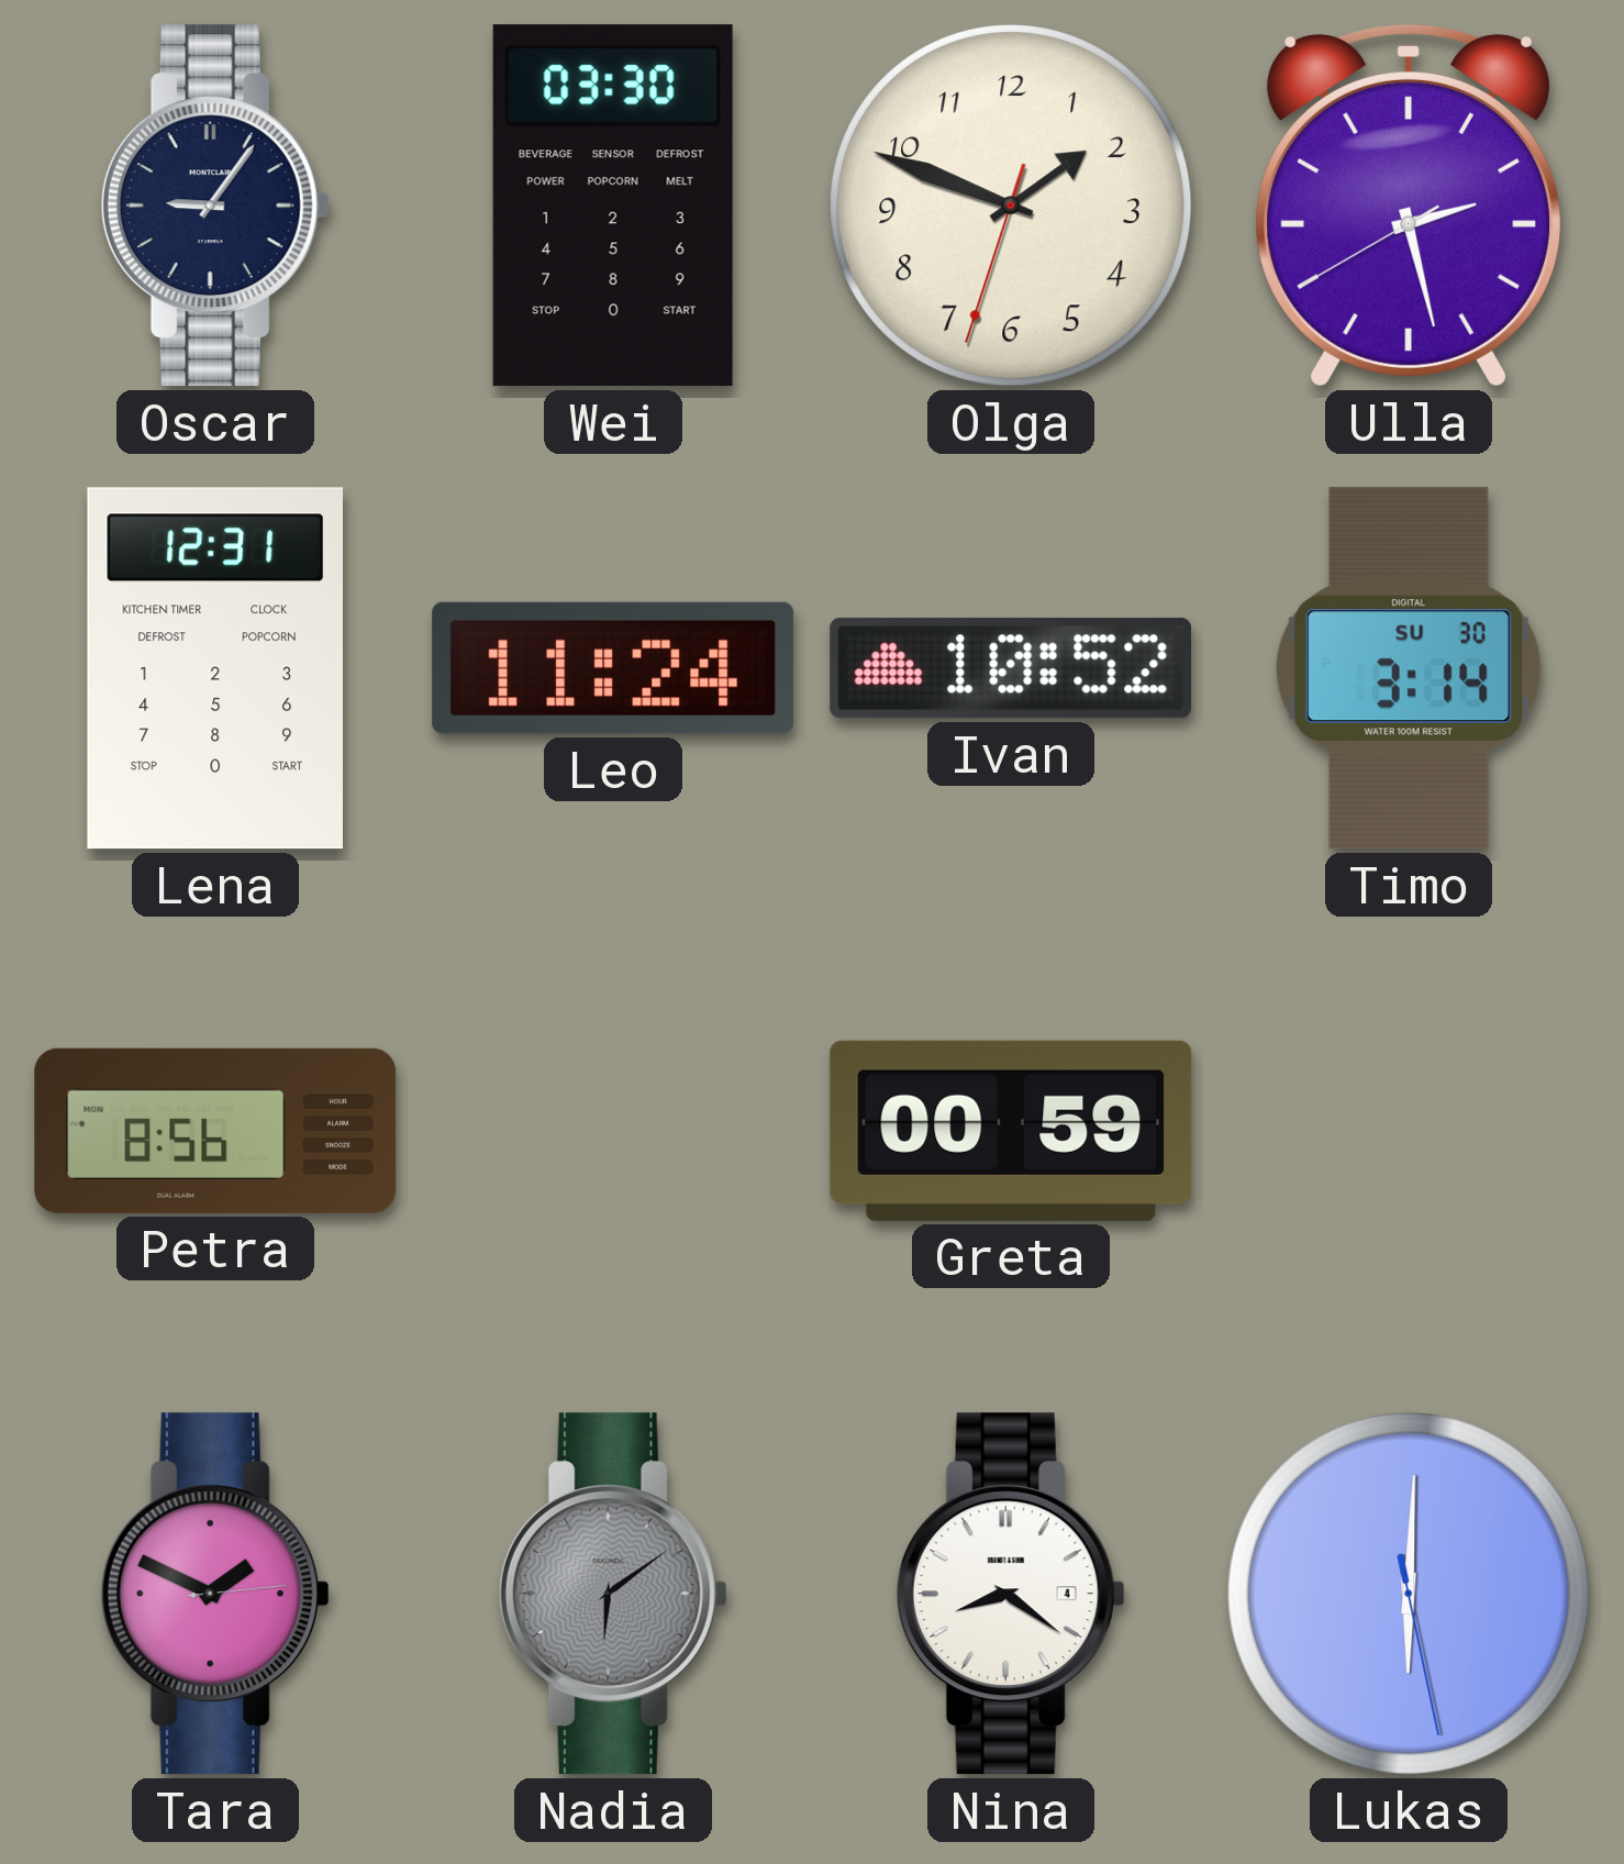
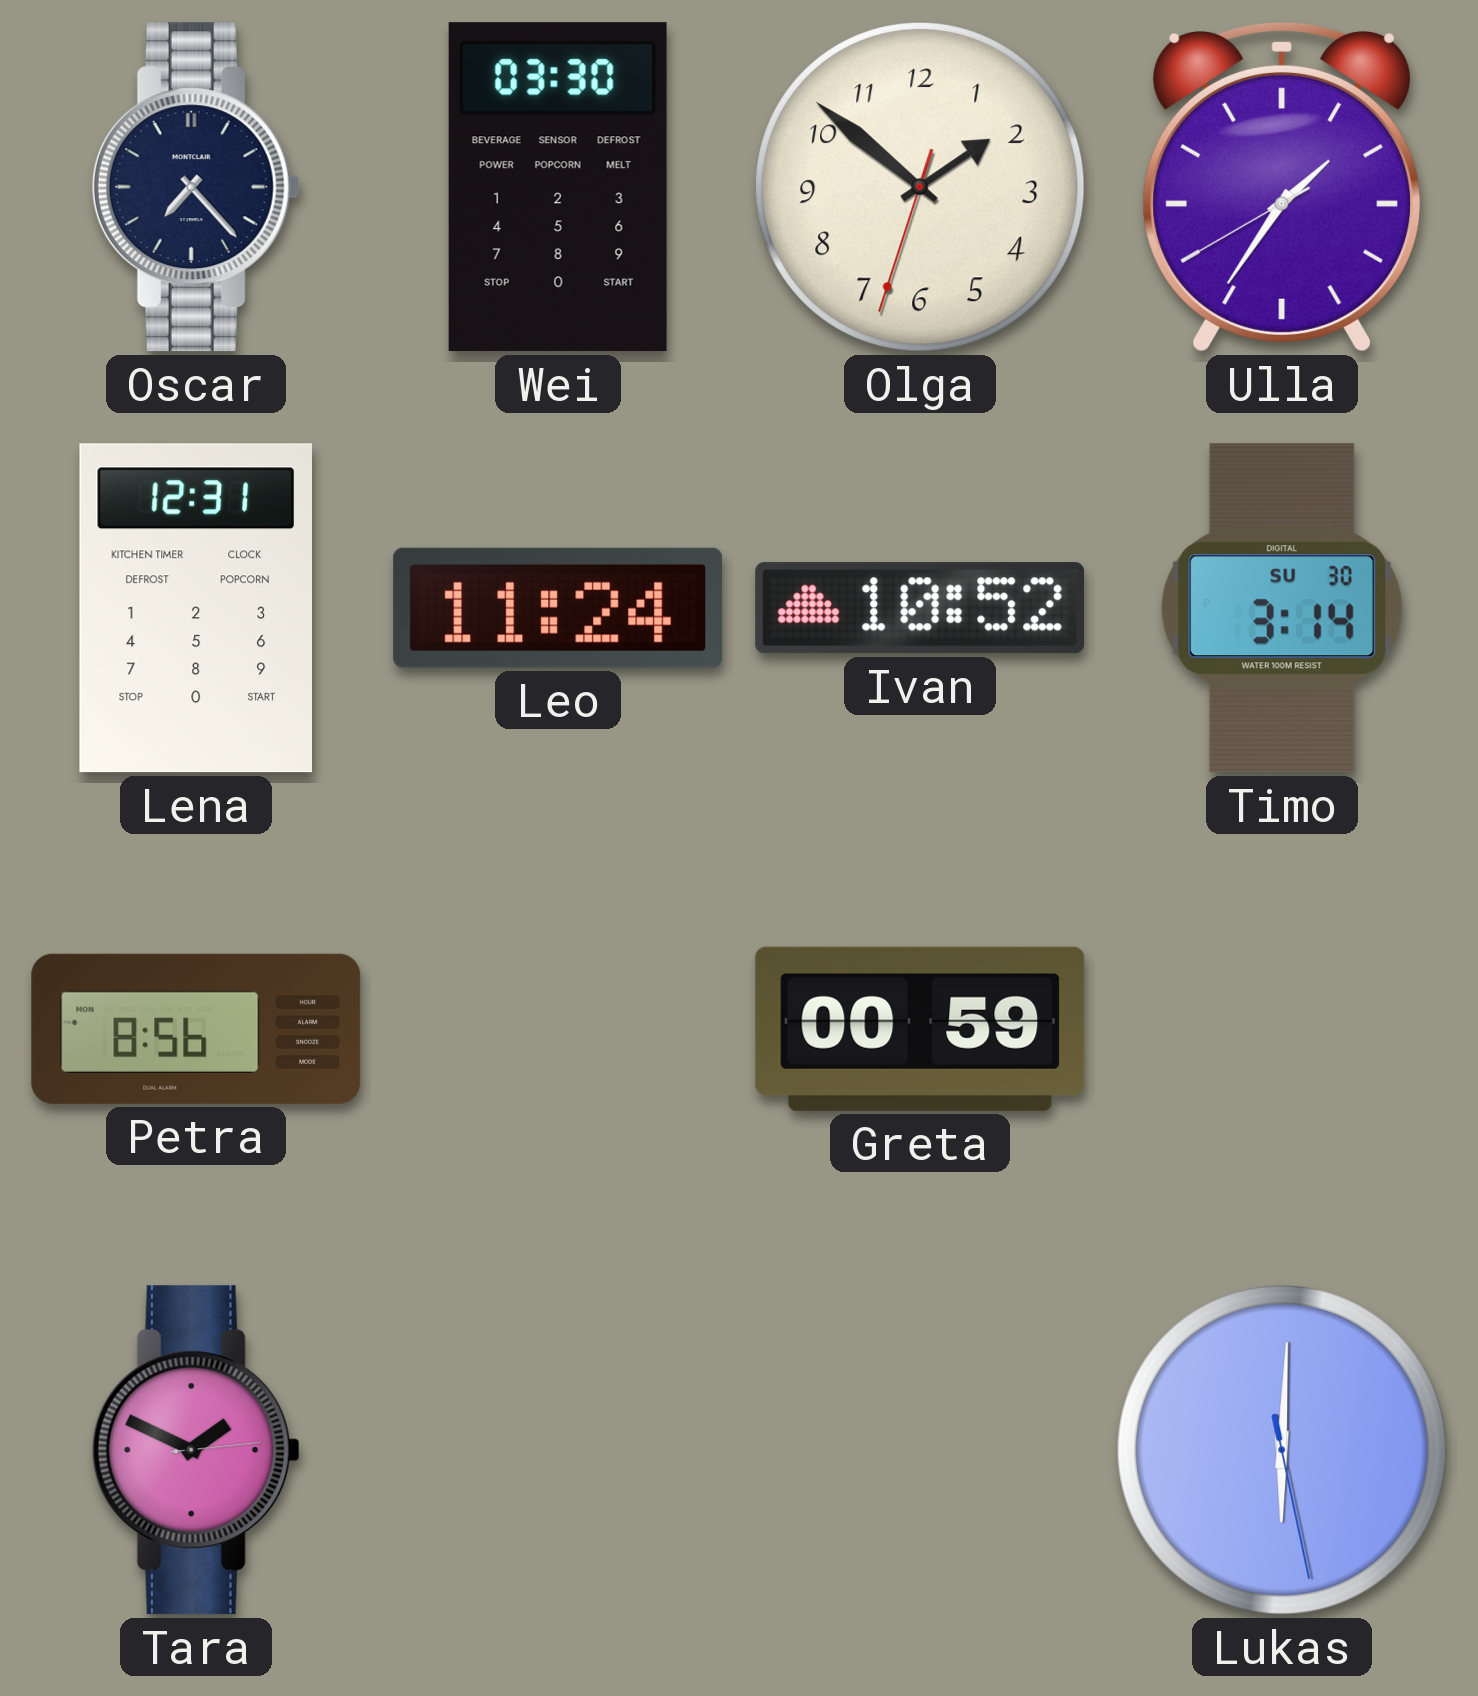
Oscar: 9:06 -> 7:23
Olga: 1:48 -> 1:51
Ulla: 2:27 -> 1:35
Nadia: 6:09 -> none
Nina: 8:21 -> none
